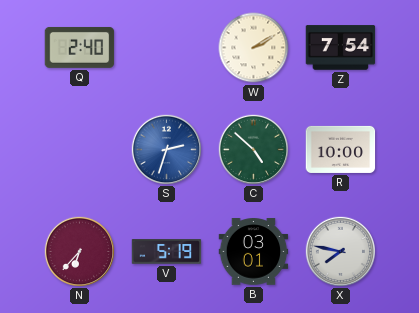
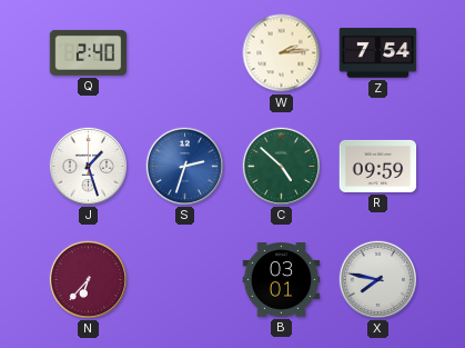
W: 2:10 -> 2:14
J: none -> 1:27
R: 10:00 -> 09:59
V: 5:19 -> none
